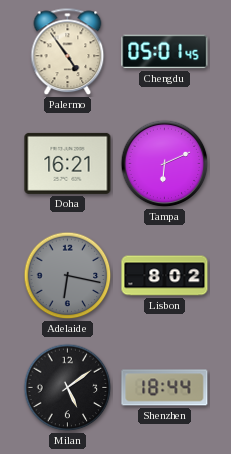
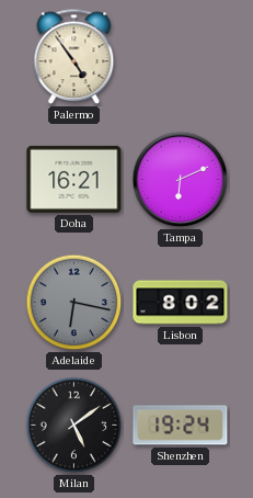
Chengdu: 05:01 -> none
Shenzhen: 18:44 -> 19:24
